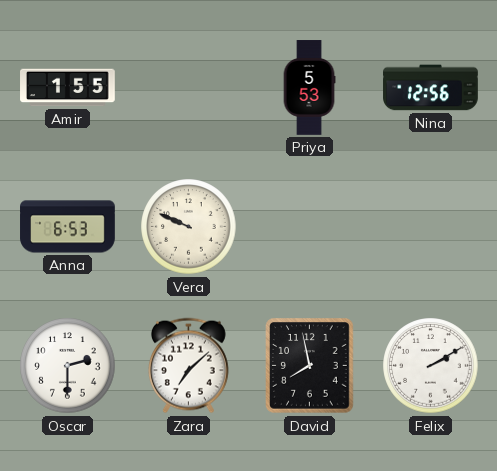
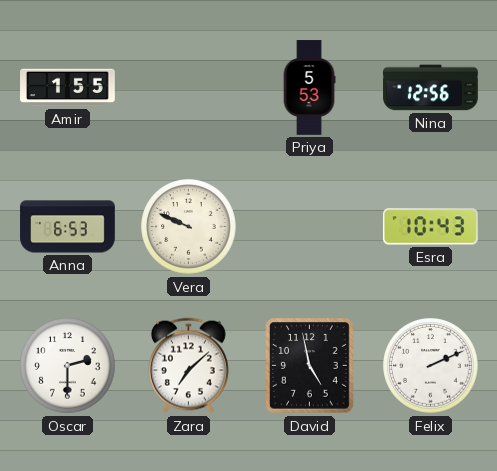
Esra: none -> 10:43
David: 7:58 -> 4:58
Felix: 2:10 -> 2:11
